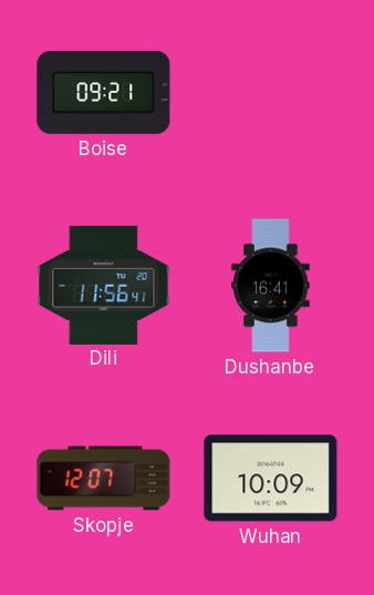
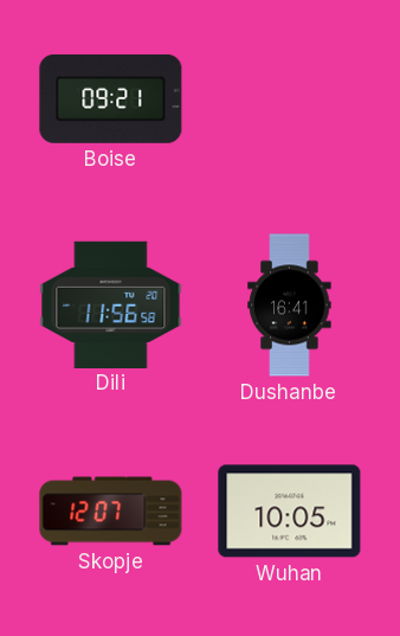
Dili: 11:56:41 -> 11:56:58
Wuhan: 10:09 -> 10:05
